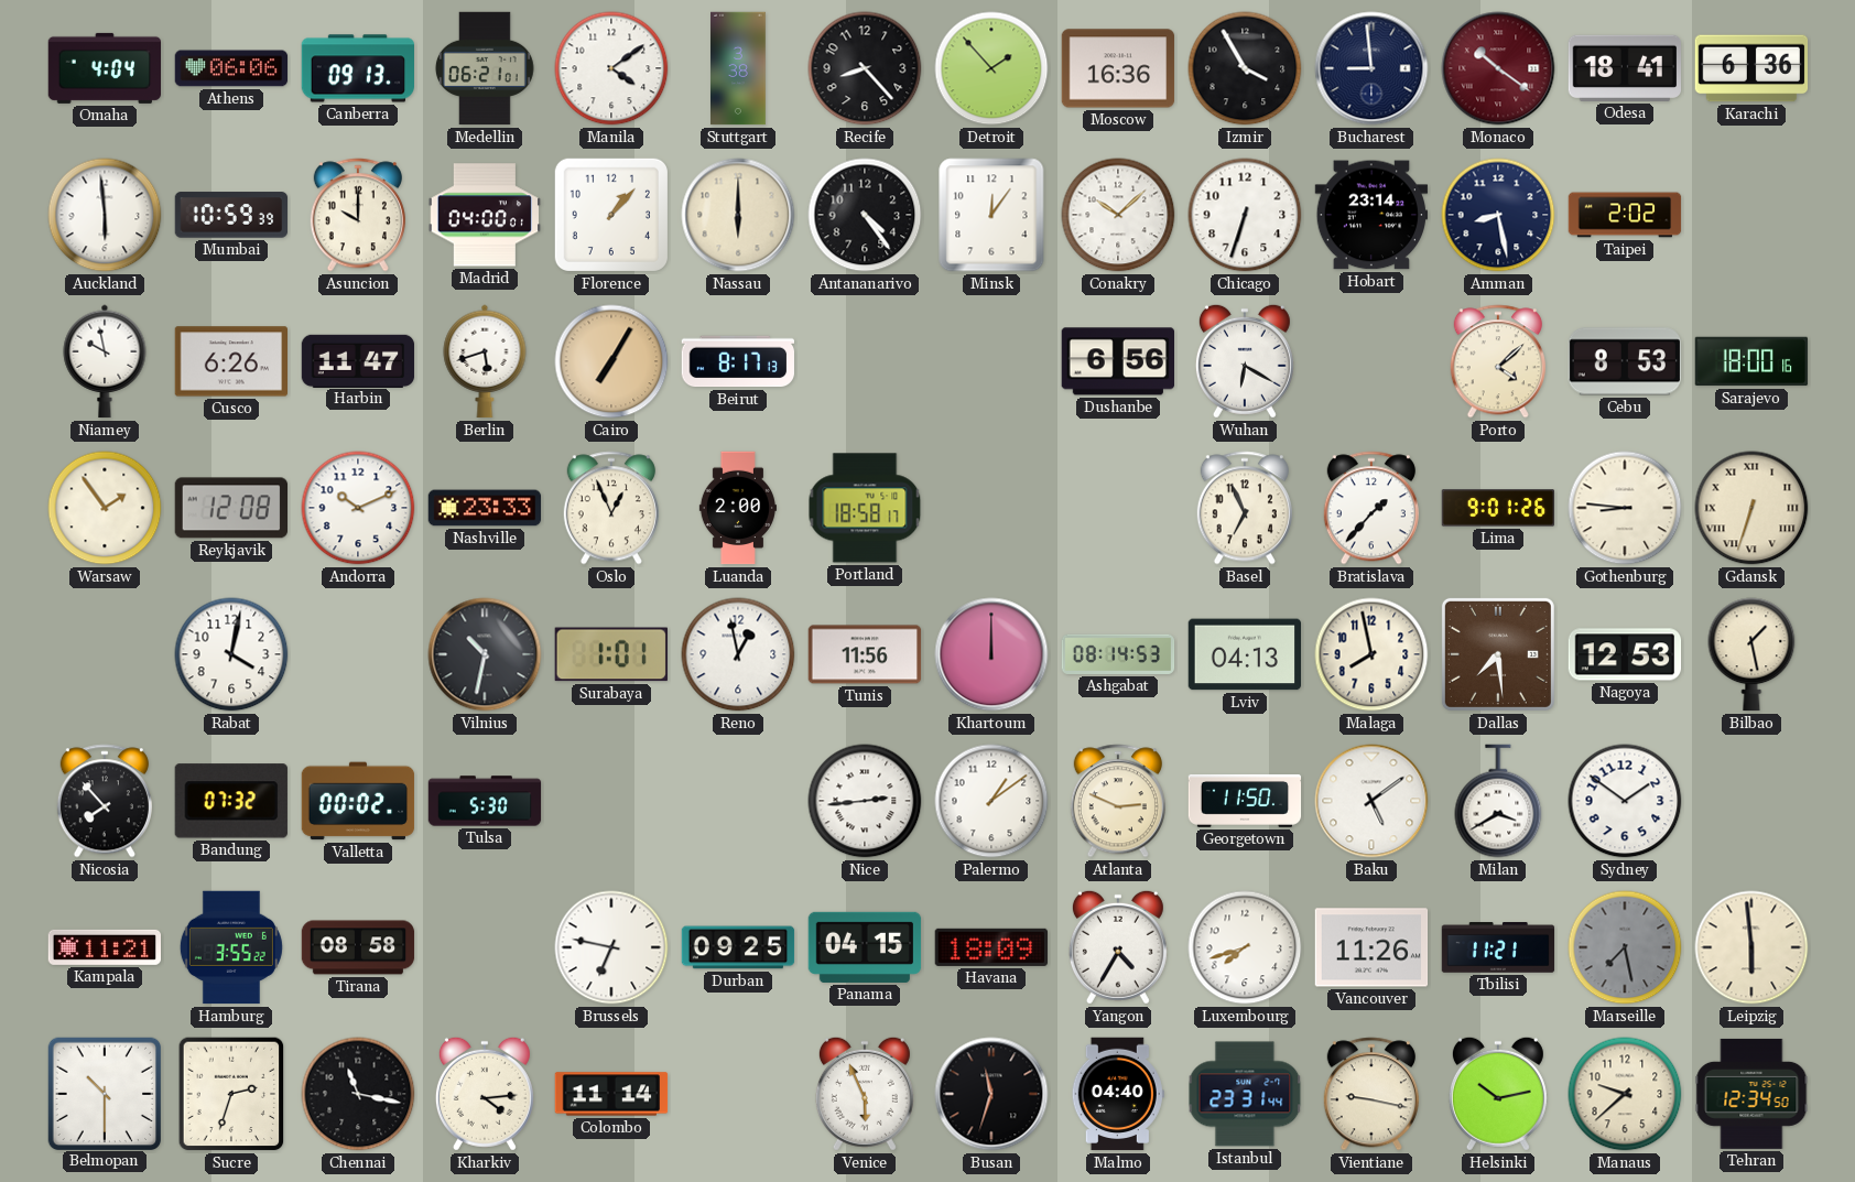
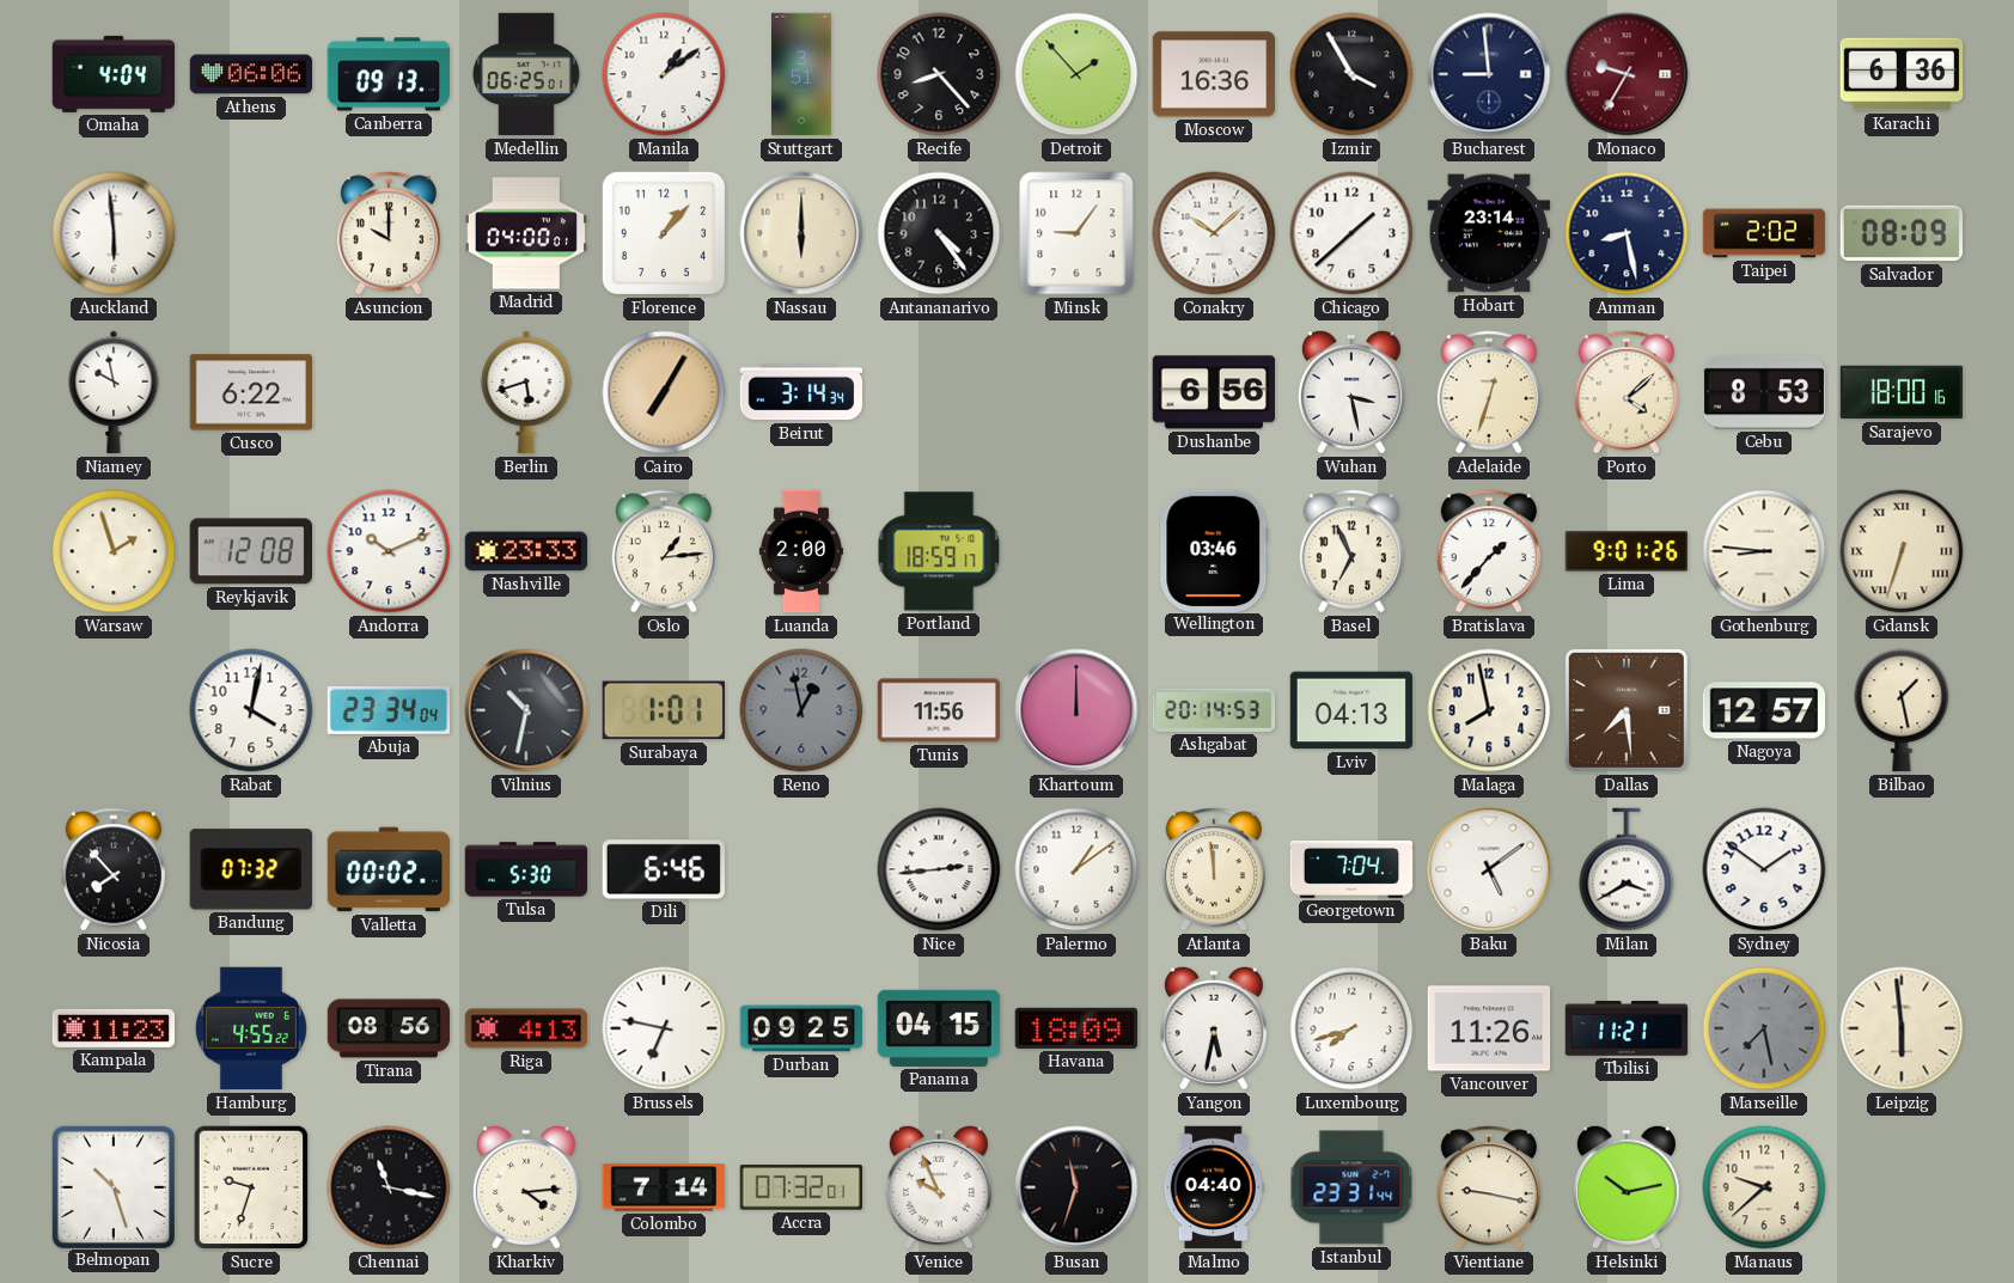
Medellin: 06:21 -> 06:25
Manila: 4:09 -> 1:09
Stuttgart: 3:38 -> 3:51
Monaco: 10:21 -> 9:35
Odesa: 18:41 -> none
Mumbai: 10:59 -> none
Minsk: 12:06 -> 9:06
Chicago: 6:33 -> 1:38
Salvador: none -> 08:09
Cusco: 6:26 -> 6:22
Harbin: 11:47 -> none
Beirut: 8:17 -> 3:14
Wuhan: 6:20 -> 3:28
Adelaide: none -> 12:33
Warsaw: 1:54 -> 1:57
Oslo: 12:56 -> 1:14
Portland: 18:58 -> 18:59
Wellington: none -> 03:46
Abuja: none -> 23:34
Reno dial: white -> grey
Ashgabat: 08:14 -> 20:14
Nagoya: 12:53 -> 12:57
Dili: none -> 6:46
Atlanta: 2:49 -> 11:59
Georgetown: 11:50 -> 7:04
Kampala: 11:21 -> 11:23
Hamburg: 3:55 -> 4:55
Tirana: 08:58 -> 08:56
Riga: none -> 4:13
Yangon: 4:35 -> 5:32
Belmopan: 10:30 -> 10:27
Sucre: 2:33 -> 9:33
Colombo: 11:14 -> 7:14
Accra: none -> 07:32
Venice: 5:56 -> 9:56
Tehran: 12:34 -> none
